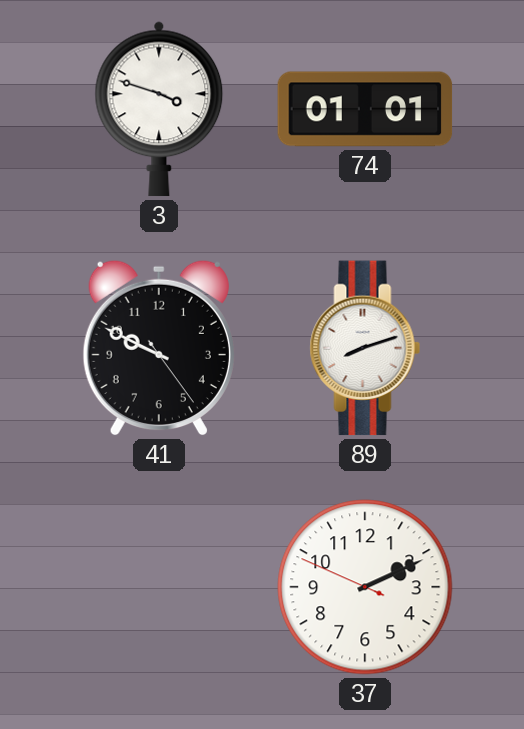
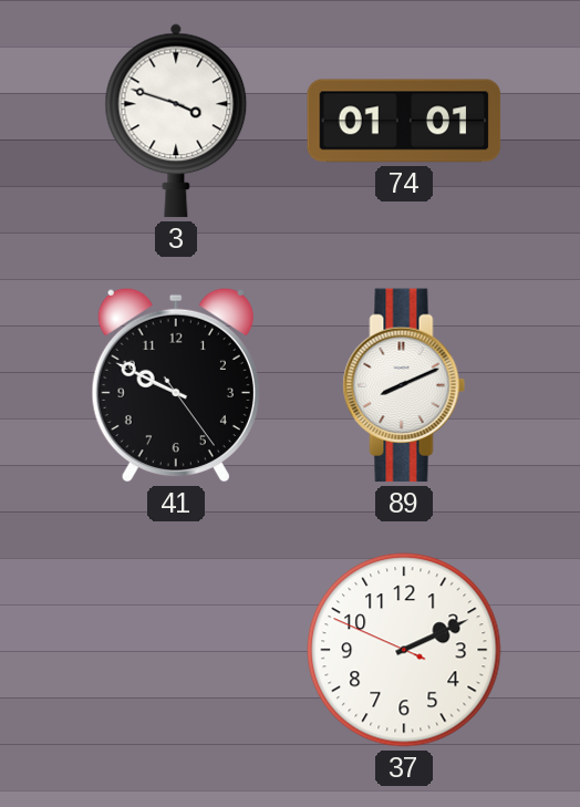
89: 8:12 -> 8:11
